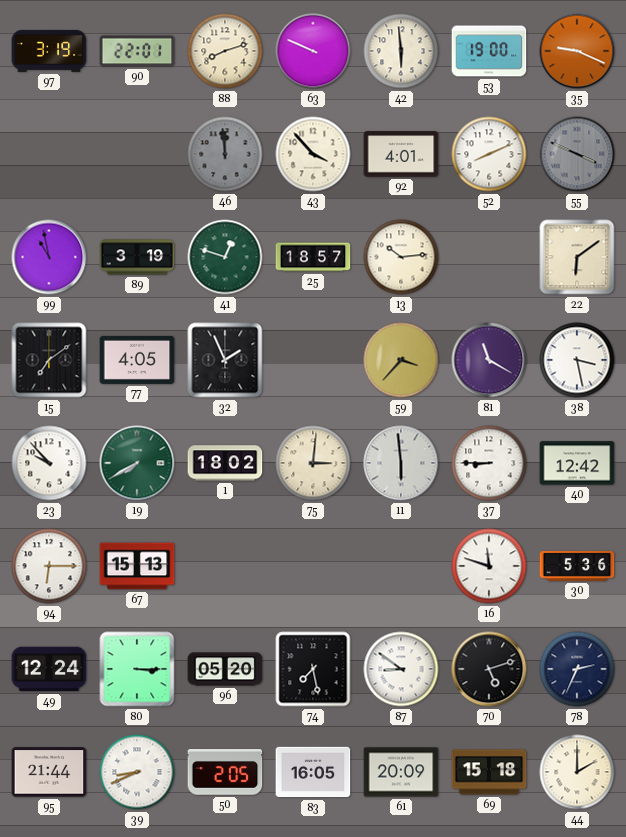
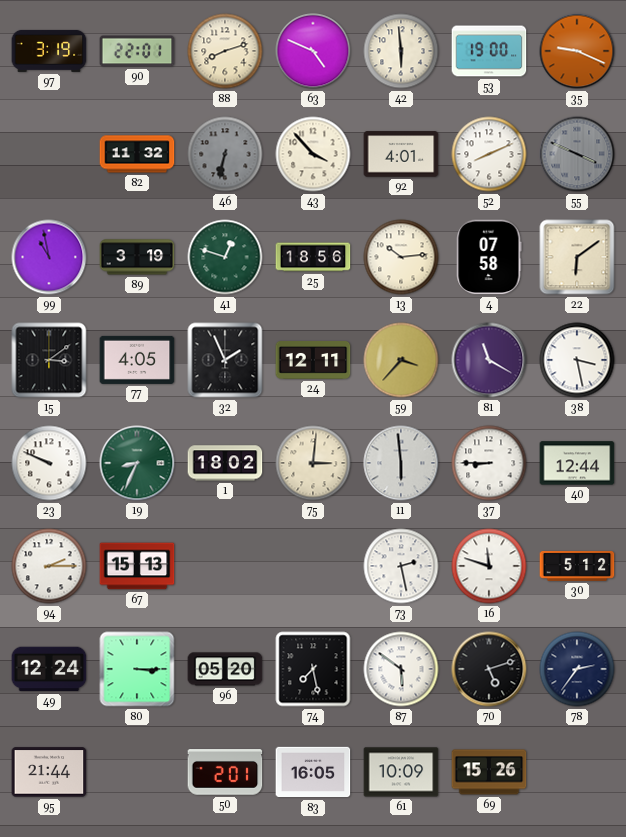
63: 9:49 -> 4:49
82: none -> 11:32
46: 11:59 -> 6:32
25: 18:57 -> 18:56
4: none -> 07:58
15: 7:09 -> 3:09
24: none -> 12:11
23: 9:53 -> 9:49
19: 7:40 -> 8:34
40: 12:42 -> 12:44
94: 6:15 -> 2:15
73: none -> 2:28
30: 5:36 -> 5:12
87: 8:51 -> 5:51
78: 2:34 -> 2:36
39: 8:41 -> none
50: 2:05 -> 2:01
61: 20:09 -> 10:09
69: 15:18 -> 15:26
44: 2:00 -> none
